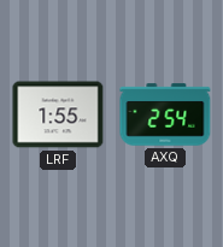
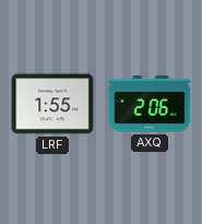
AXQ: 2:54 -> 2:06
